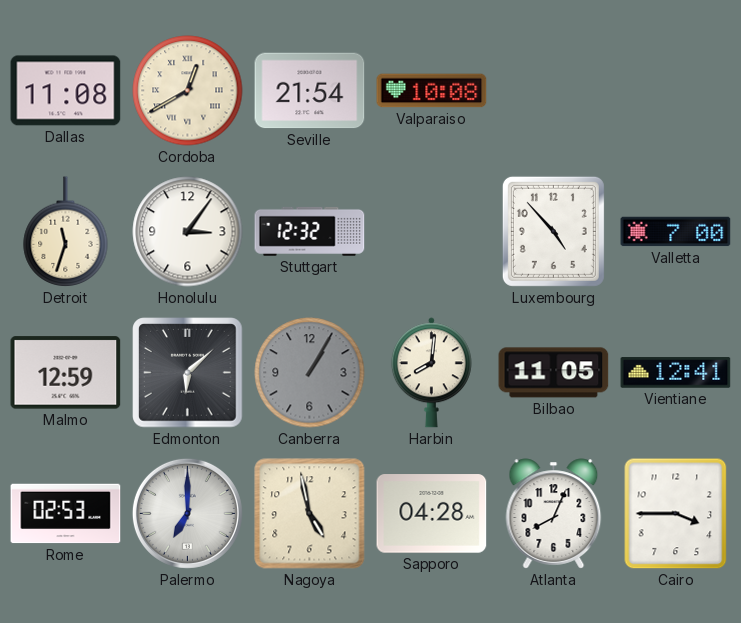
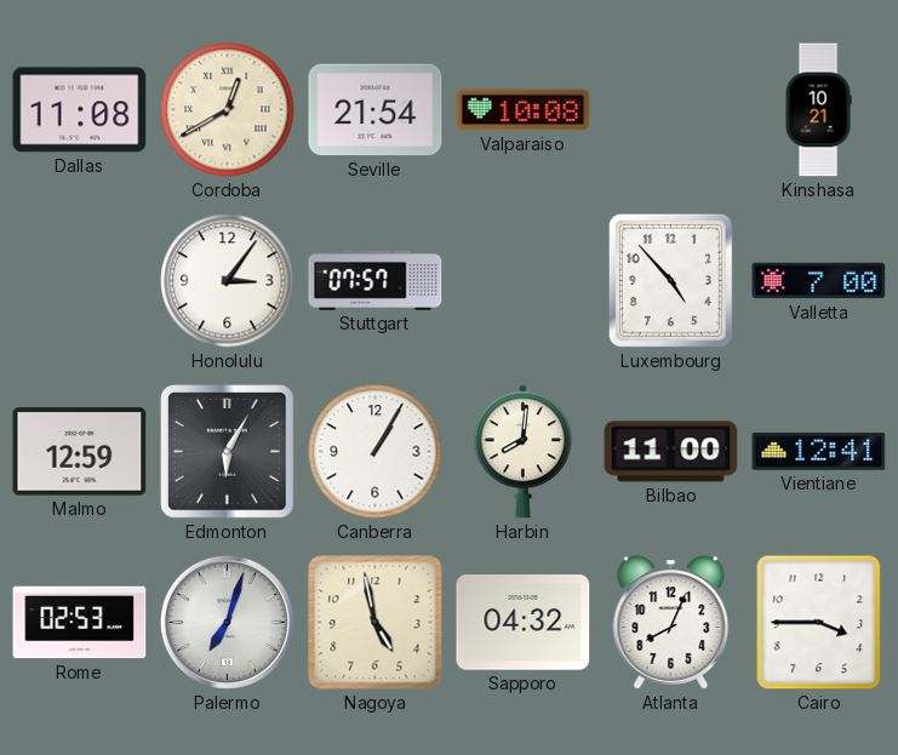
Kinshasa: none -> 10:21
Detroit: 11:33 -> none
Stuttgart: 12:32 -> 07:57
Edmonton: 6:08 -> 6:05
Canberra dial: grey -> white
Bilbao: 11:05 -> 11:00
Palermo: 7:00 -> 7:03
Sapporo: 04:28 -> 04:32
